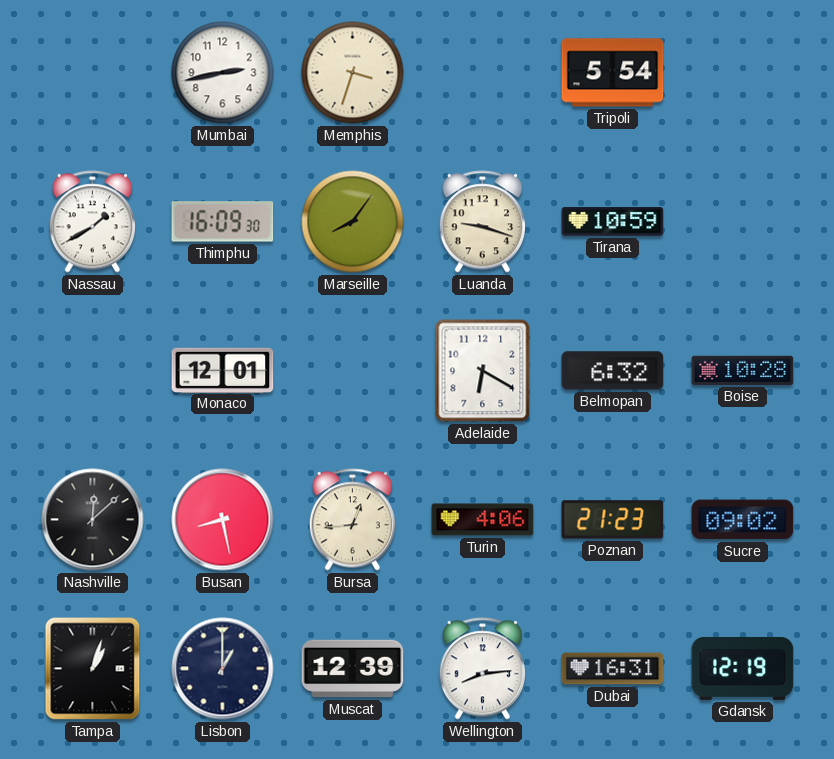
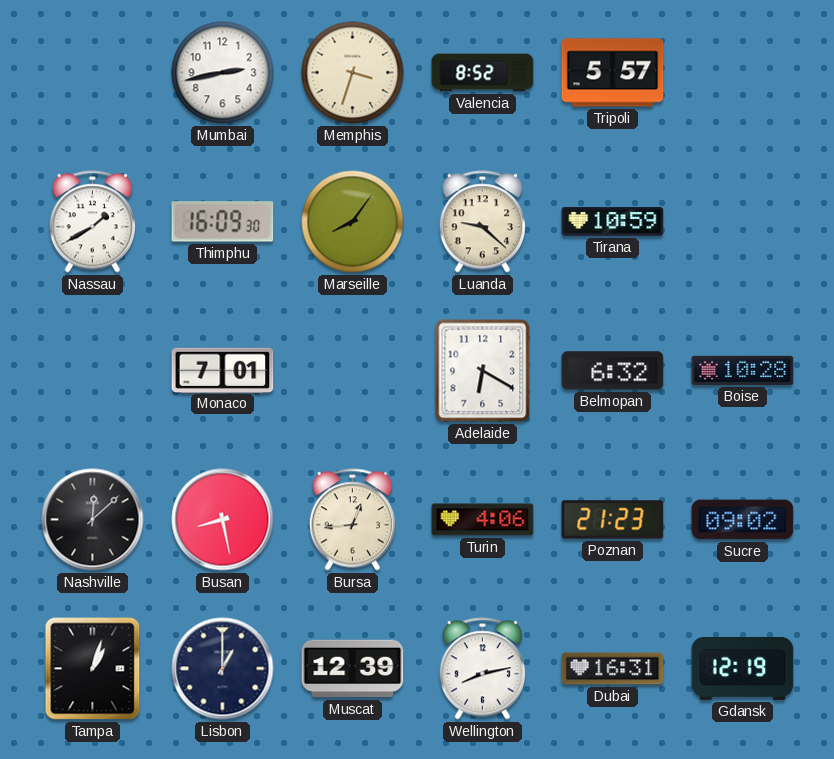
Valencia: none -> 8:52
Tripoli: 5:54 -> 5:57
Luanda: 9:18 -> 9:22
Monaco: 12:01 -> 7:01
Wellington: 8:14 -> 8:13
